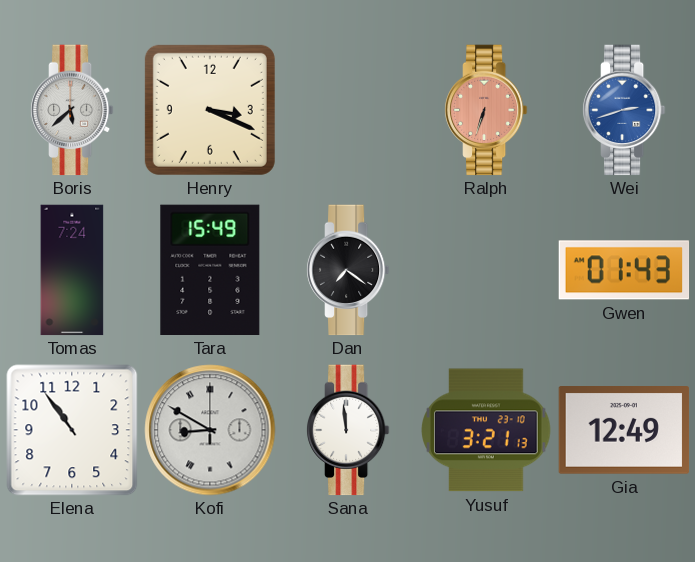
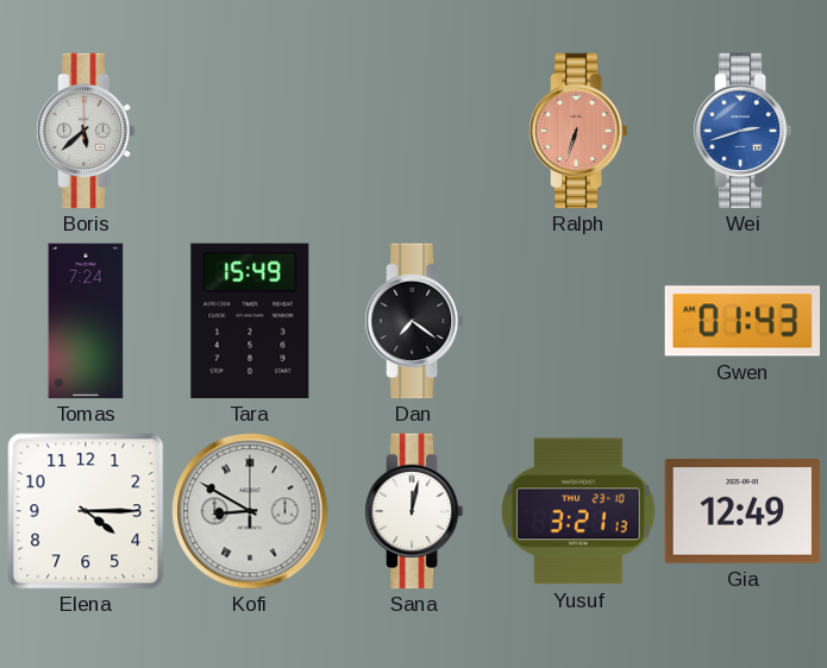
Henry: 3:19 -> none
Elena: 10:54 -> 4:15
Sana: 11:59 -> 12:02
